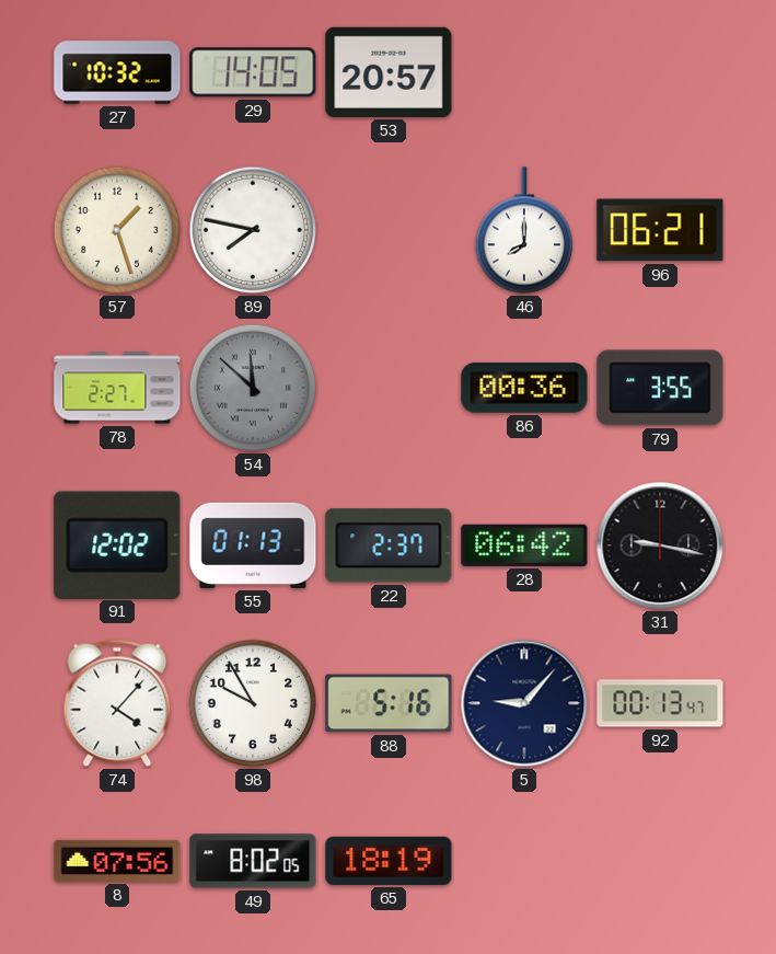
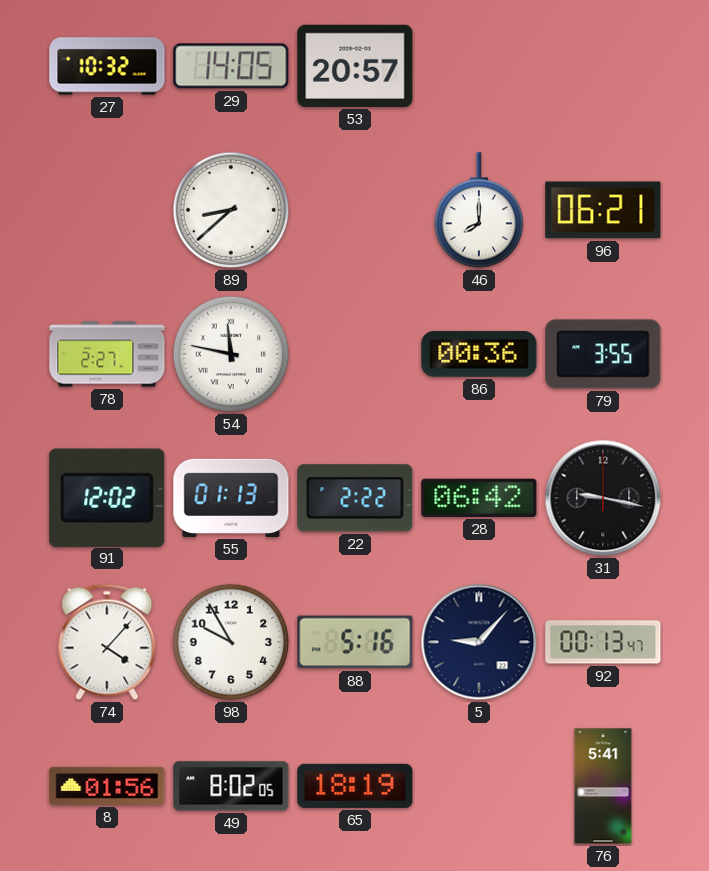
57: 1:27 -> none
89: 7:47 -> 8:38
54: 11:52 -> 11:47
54 dial: grey -> white
22: 2:37 -> 2:22
8: 07:56 -> 01:56
76: none -> 5:41
